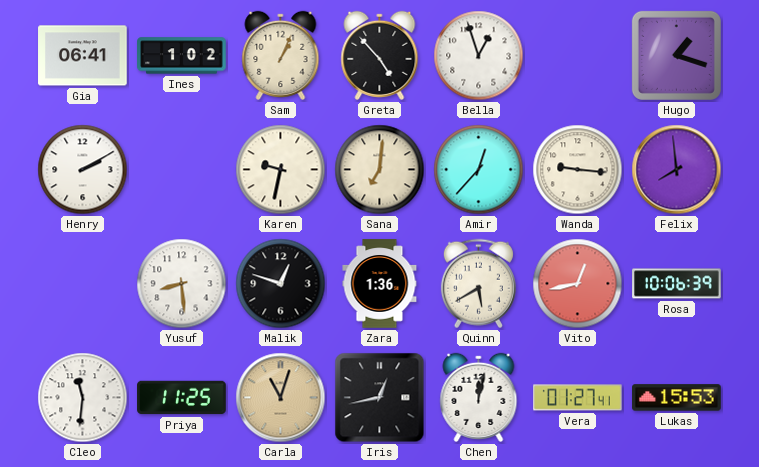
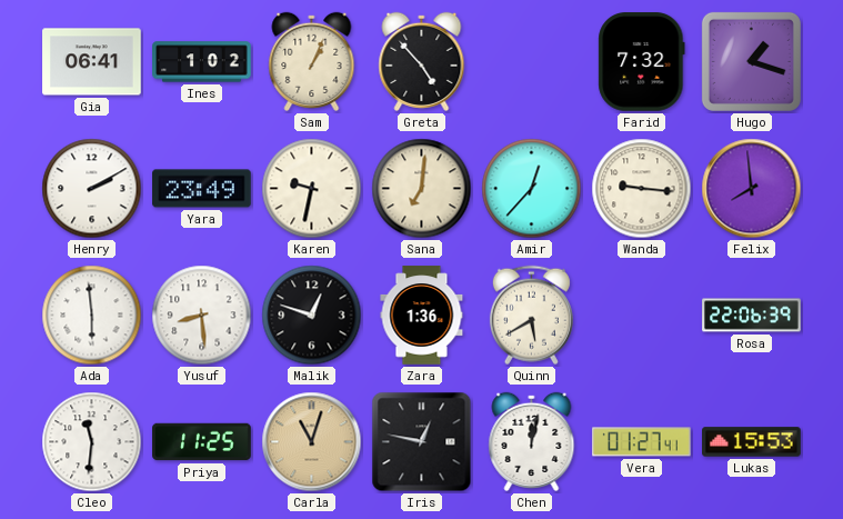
Bella: 12:57 -> none
Farid: none -> 7:32
Yara: none -> 23:49
Ada: none -> 5:59
Vito: 12:43 -> none
Rosa: 10:06 -> 22:06
Iris: 12:43 -> 12:47
